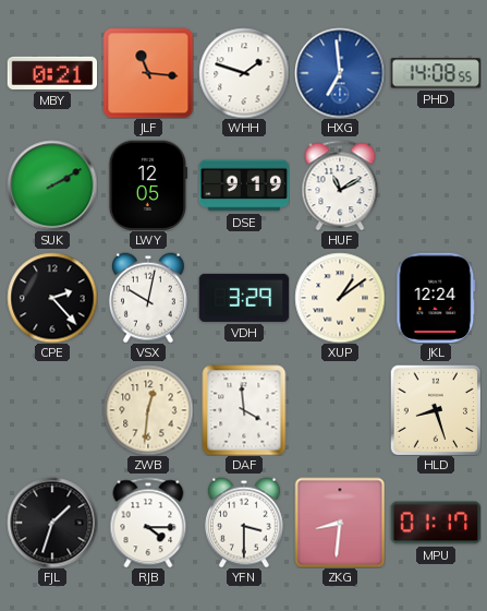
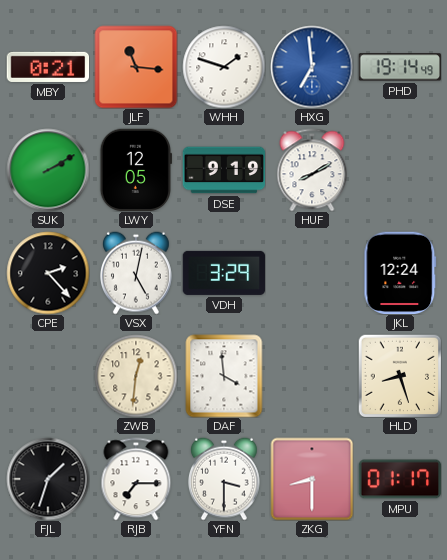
PHD: 14:08 -> 19:14
HUF: 11:10 -> 8:10
VSX: 10:02 -> 5:02
XUP: 1:09 -> none
RJB: 4:15 -> 7:15
ZKG: 8:31 -> 8:30
